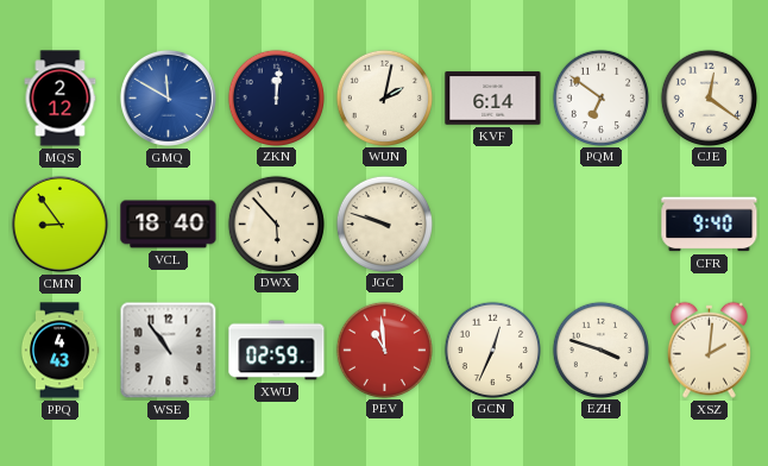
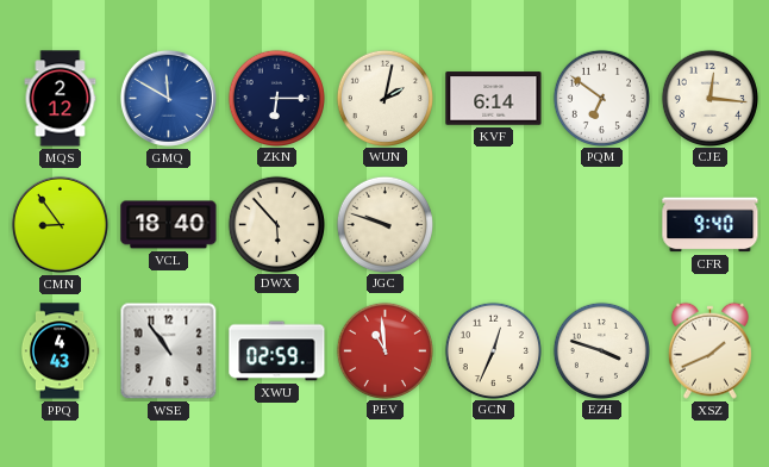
ZKN: 12:01 -> 6:15
CJE: 12:21 -> 12:16
XSZ: 2:01 -> 1:41
